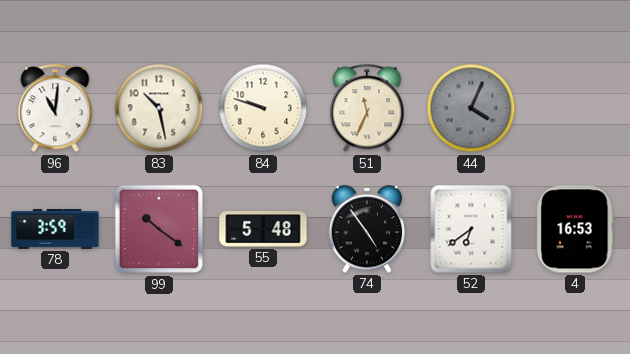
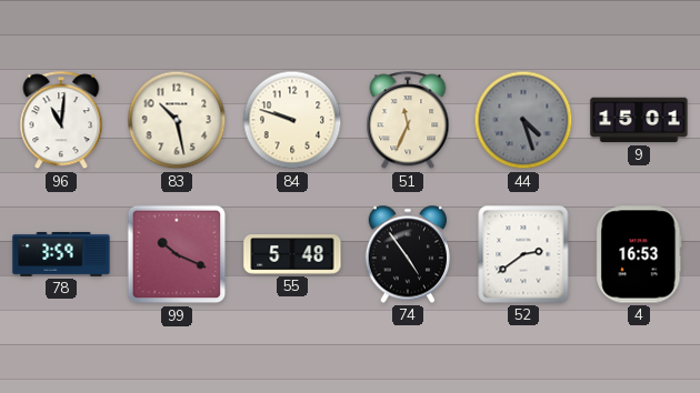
44: 4:04 -> 4:27
9: none -> 15:01
99: 10:21 -> 10:19
52: 6:39 -> 2:39
